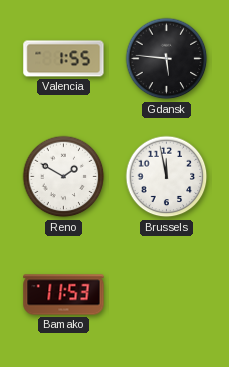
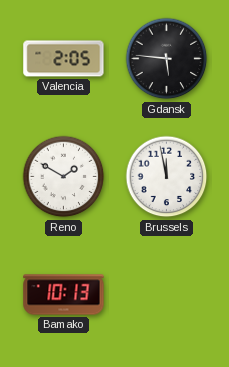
Valencia: 1:55 -> 2:05
Bamako: 11:53 -> 10:13
